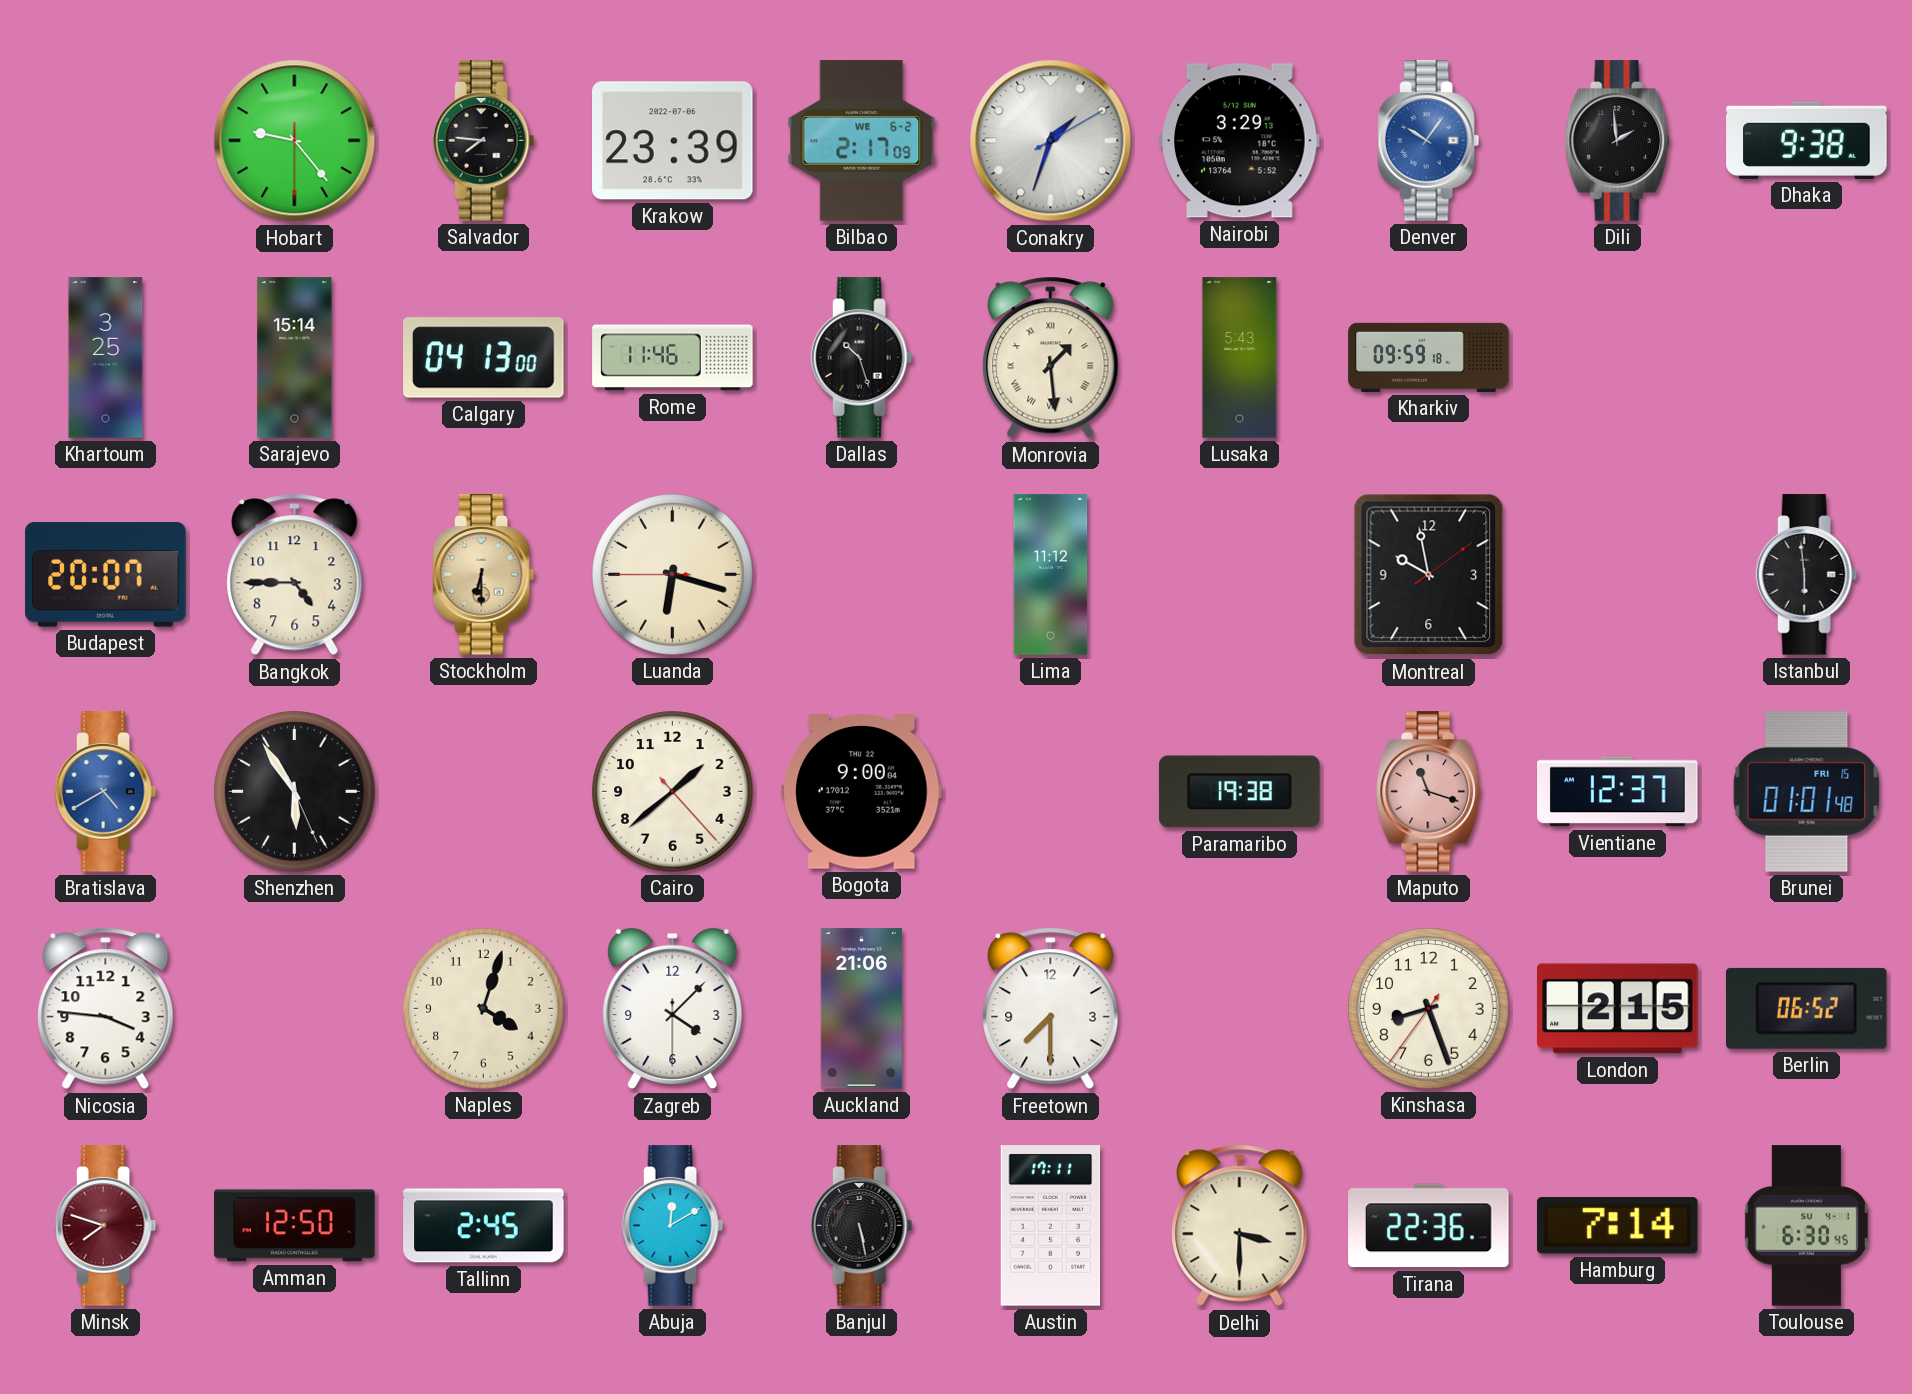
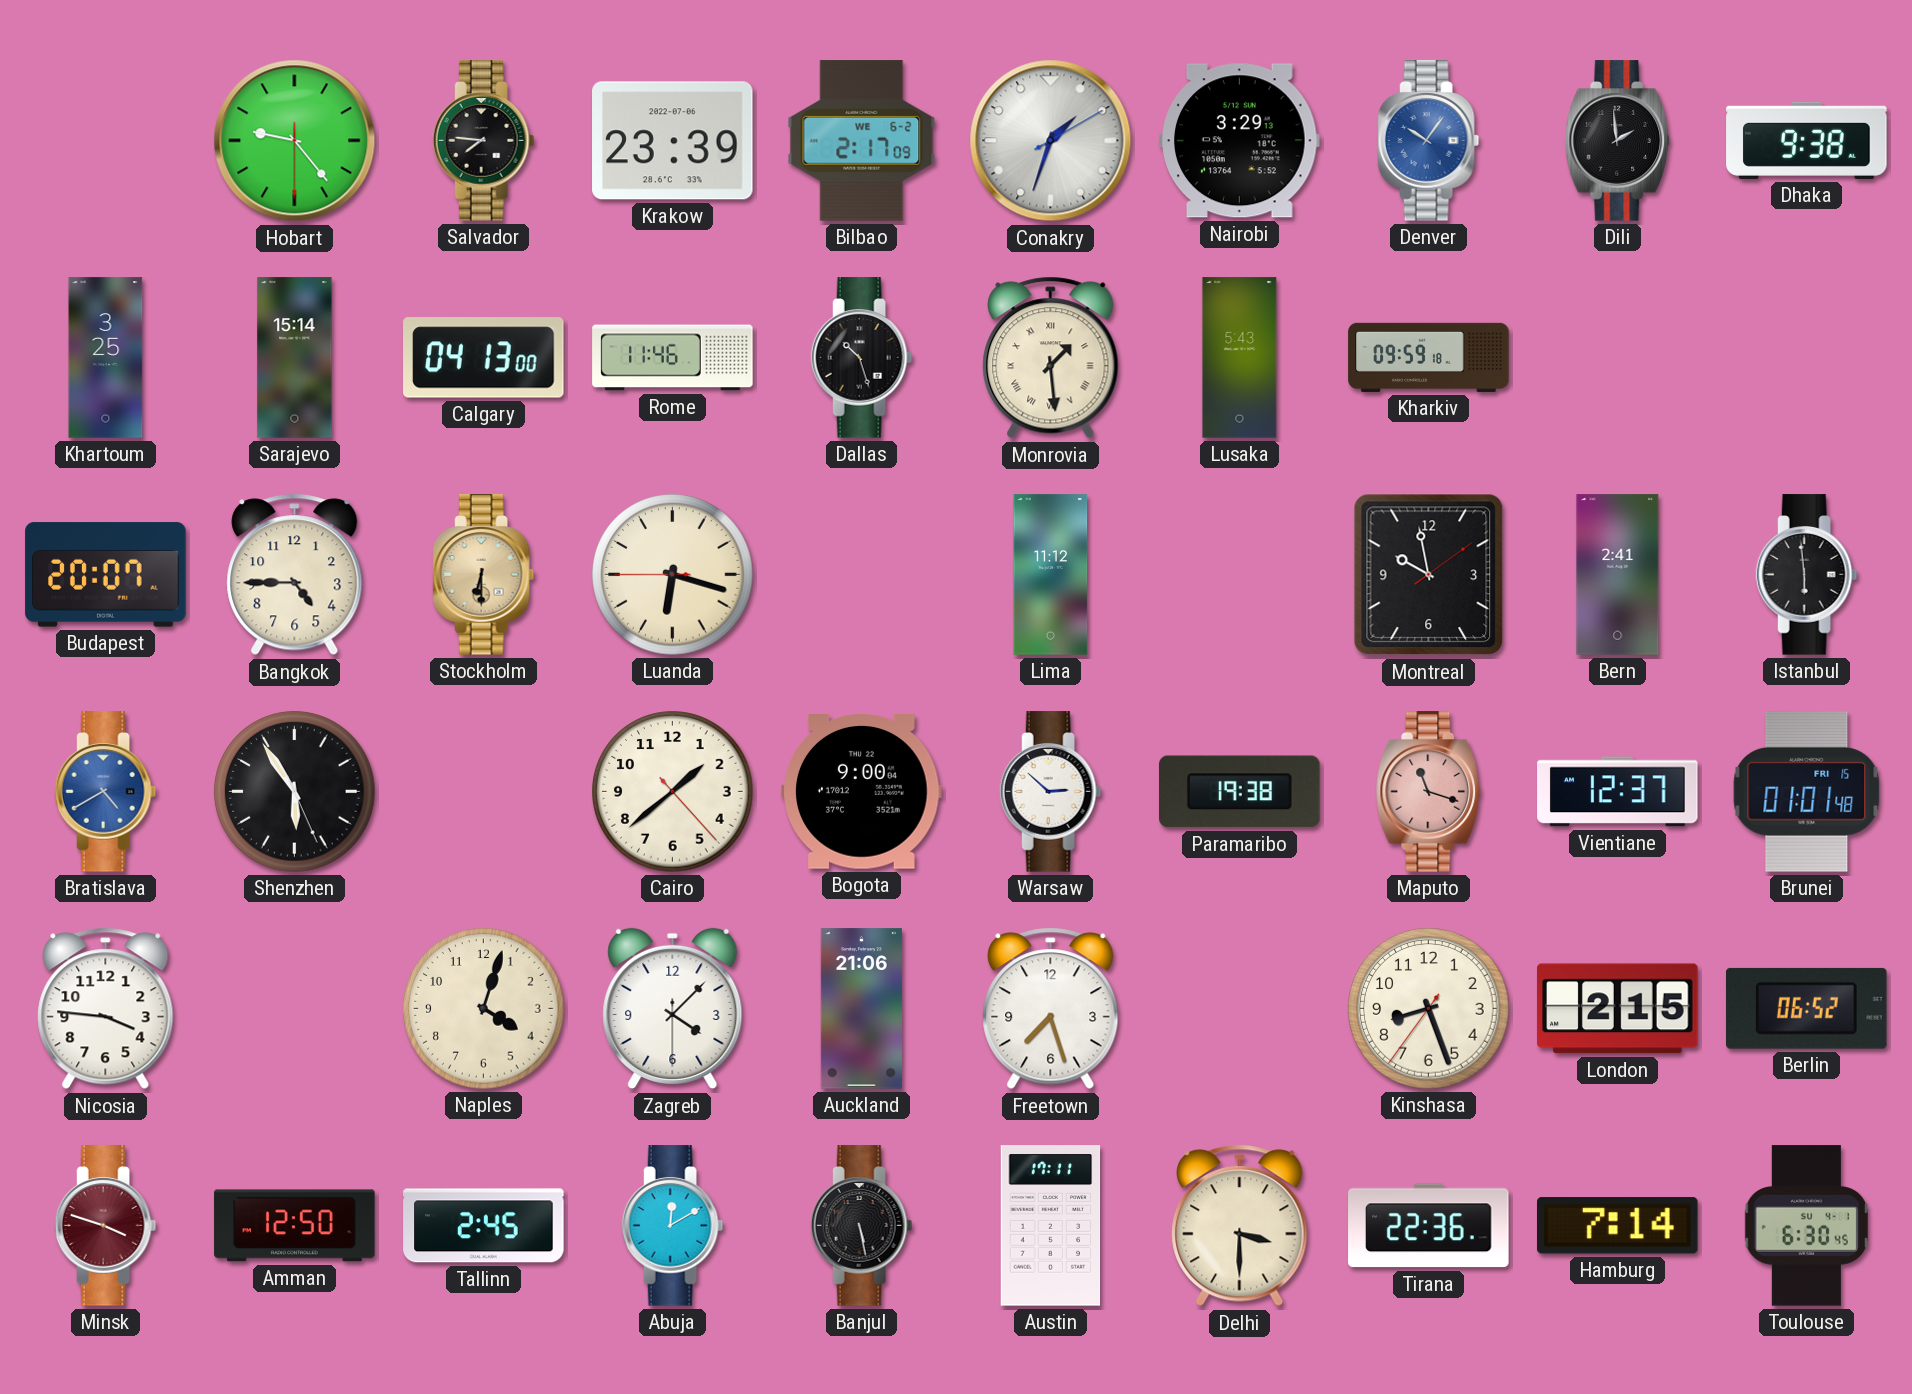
Bern: none -> 2:41
Warsaw: none -> 2:52
Freetown: 7:30 -> 7:27
Minsk: 7:48 -> 3:48
